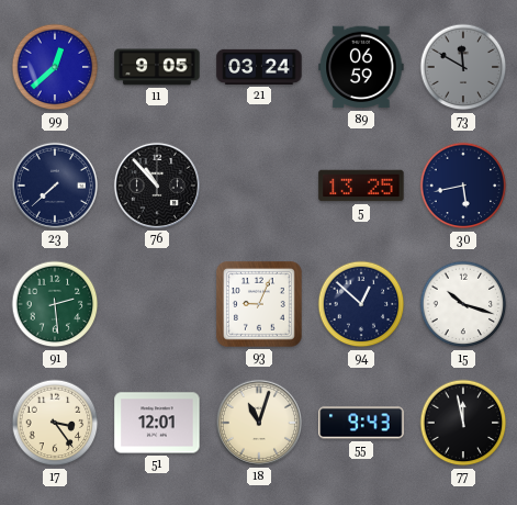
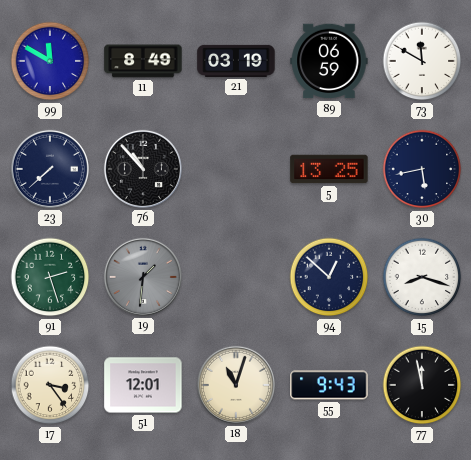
99: 12:38 -> 11:50
11: 9:05 -> 8:49
21: 03:24 -> 03:19
73 dial: grey -> white
91: 2:29 -> 2:27
19: none -> 1:31
93: 9:04 -> none
15: 10:18 -> 8:18
